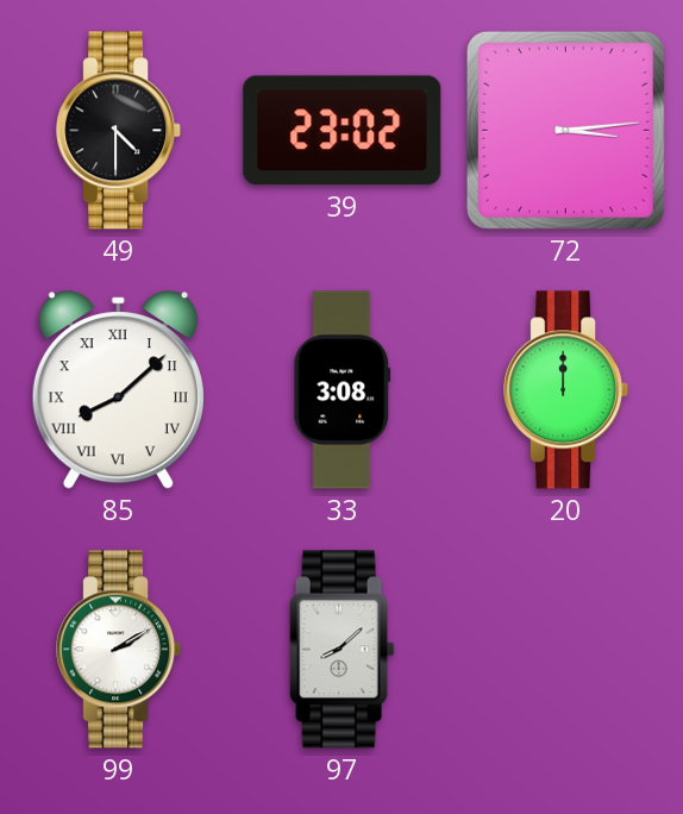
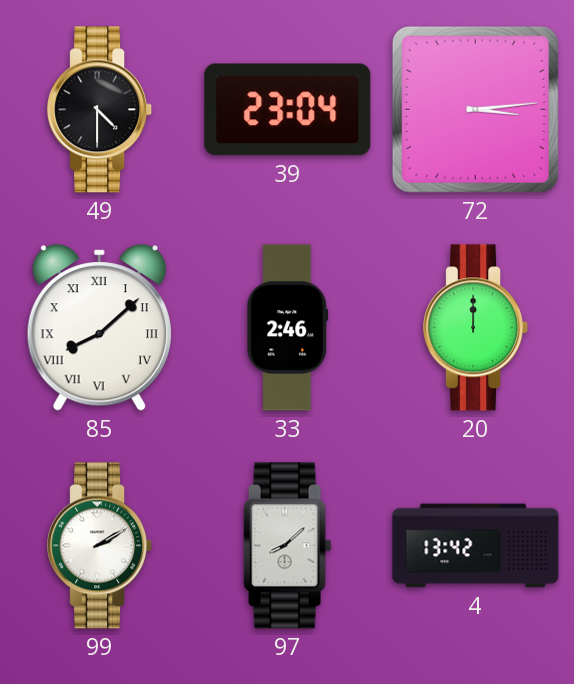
39: 23:02 -> 23:04
33: 3:08 -> 2:46
4: none -> 13:42
